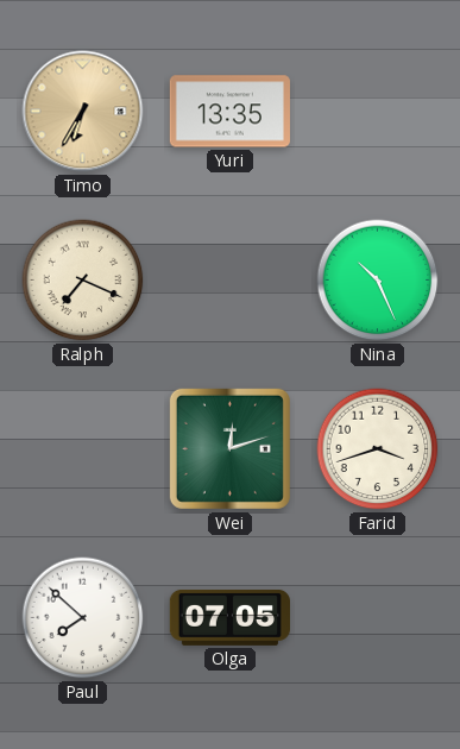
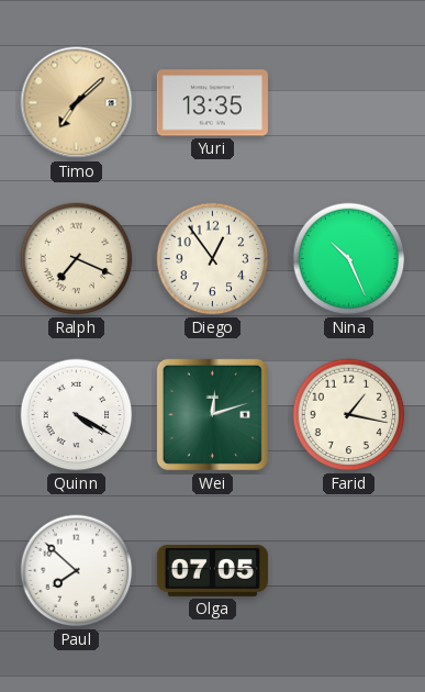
Timo: 6:35 -> 7:08
Diego: none -> 12:54
Quinn: none -> 4:20
Farid: 3:42 -> 1:17
